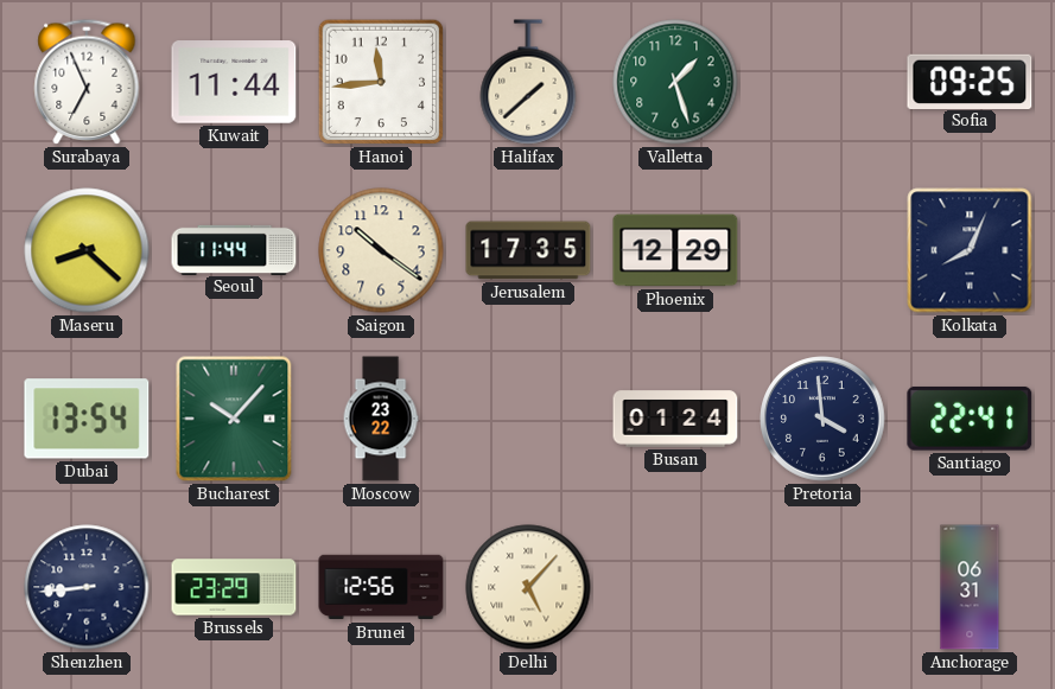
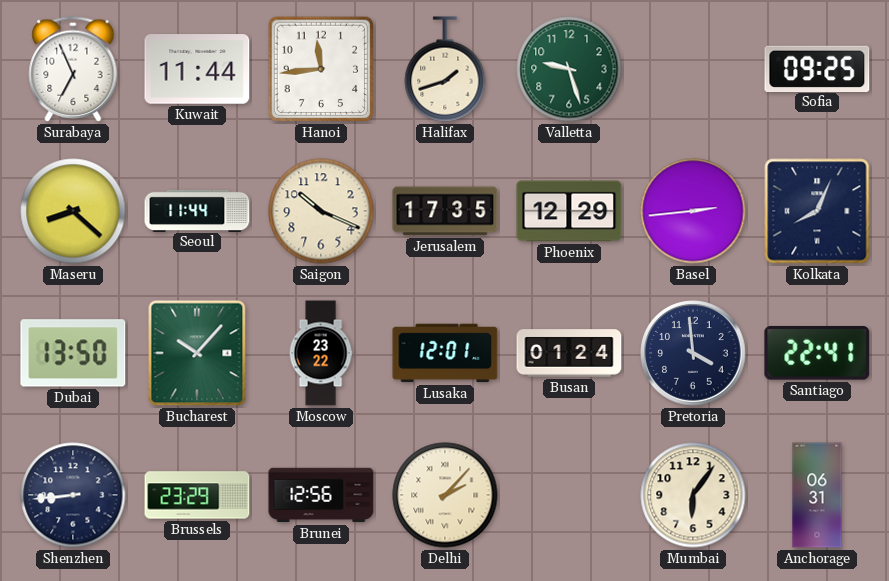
Halifax: 1:38 -> 1:42
Valletta: 1:27 -> 9:27
Saigon: 10:21 -> 10:19
Basel: none -> 2:44
Dubai: 13:54 -> 13:50
Lusaka: none -> 12:01
Delhi: 5:07 -> 2:07
Mumbai: none -> 6:06
